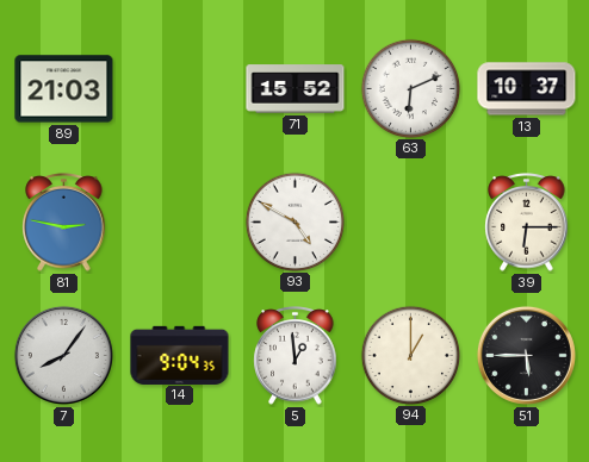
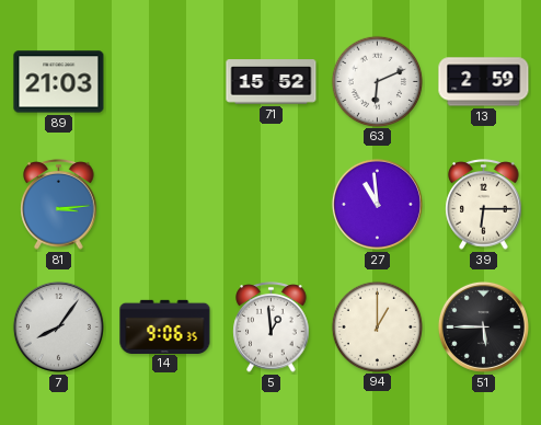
13: 10:37 -> 2:59
81: 2:47 -> 3:14
93: 4:50 -> none
27: none -> 10:59
14: 9:04 -> 9:06
